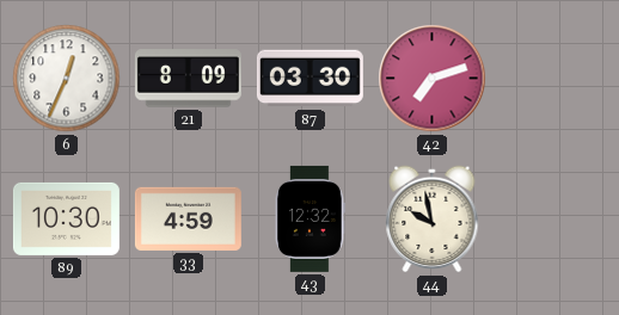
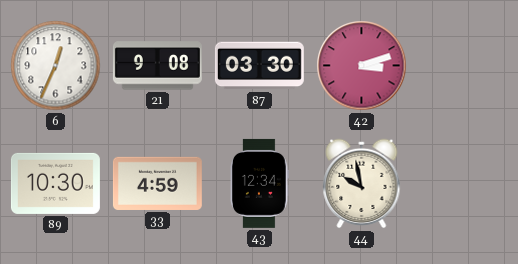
21: 8:09 -> 9:08
42: 7:12 -> 3:12
43: 12:32 -> 12:34
